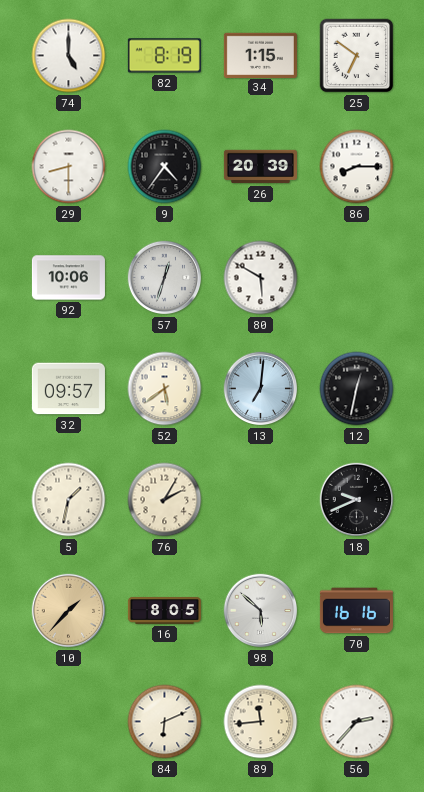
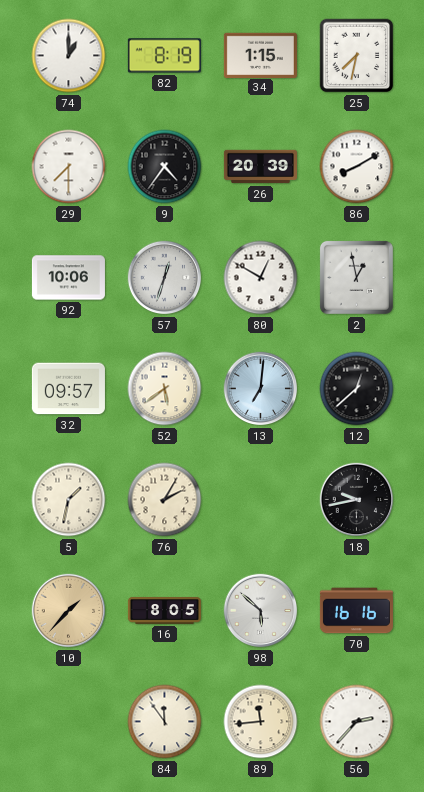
74: 5:00 -> 1:00
25: 6:51 -> 7:32
29: 8:30 -> 7:30
86: 8:15 -> 8:10
80: 5:50 -> 12:50
2: none -> 12:58
12: 12:32 -> 12:38
18: 9:41 -> 9:43
84: 6:11 -> 11:54
